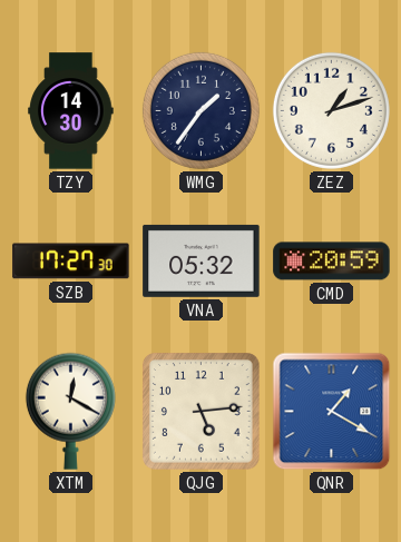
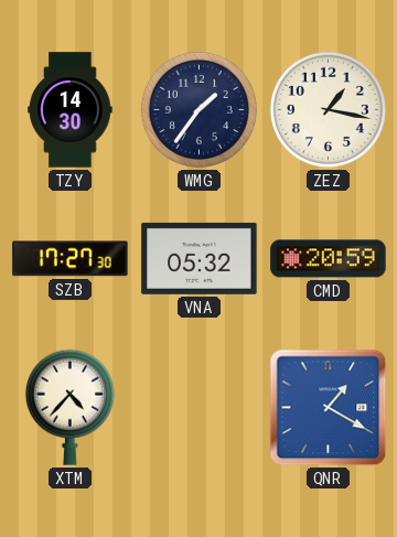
ZEZ: 1:12 -> 1:17
XTM: 12:20 -> 4:37
QJG: 5:14 -> none
